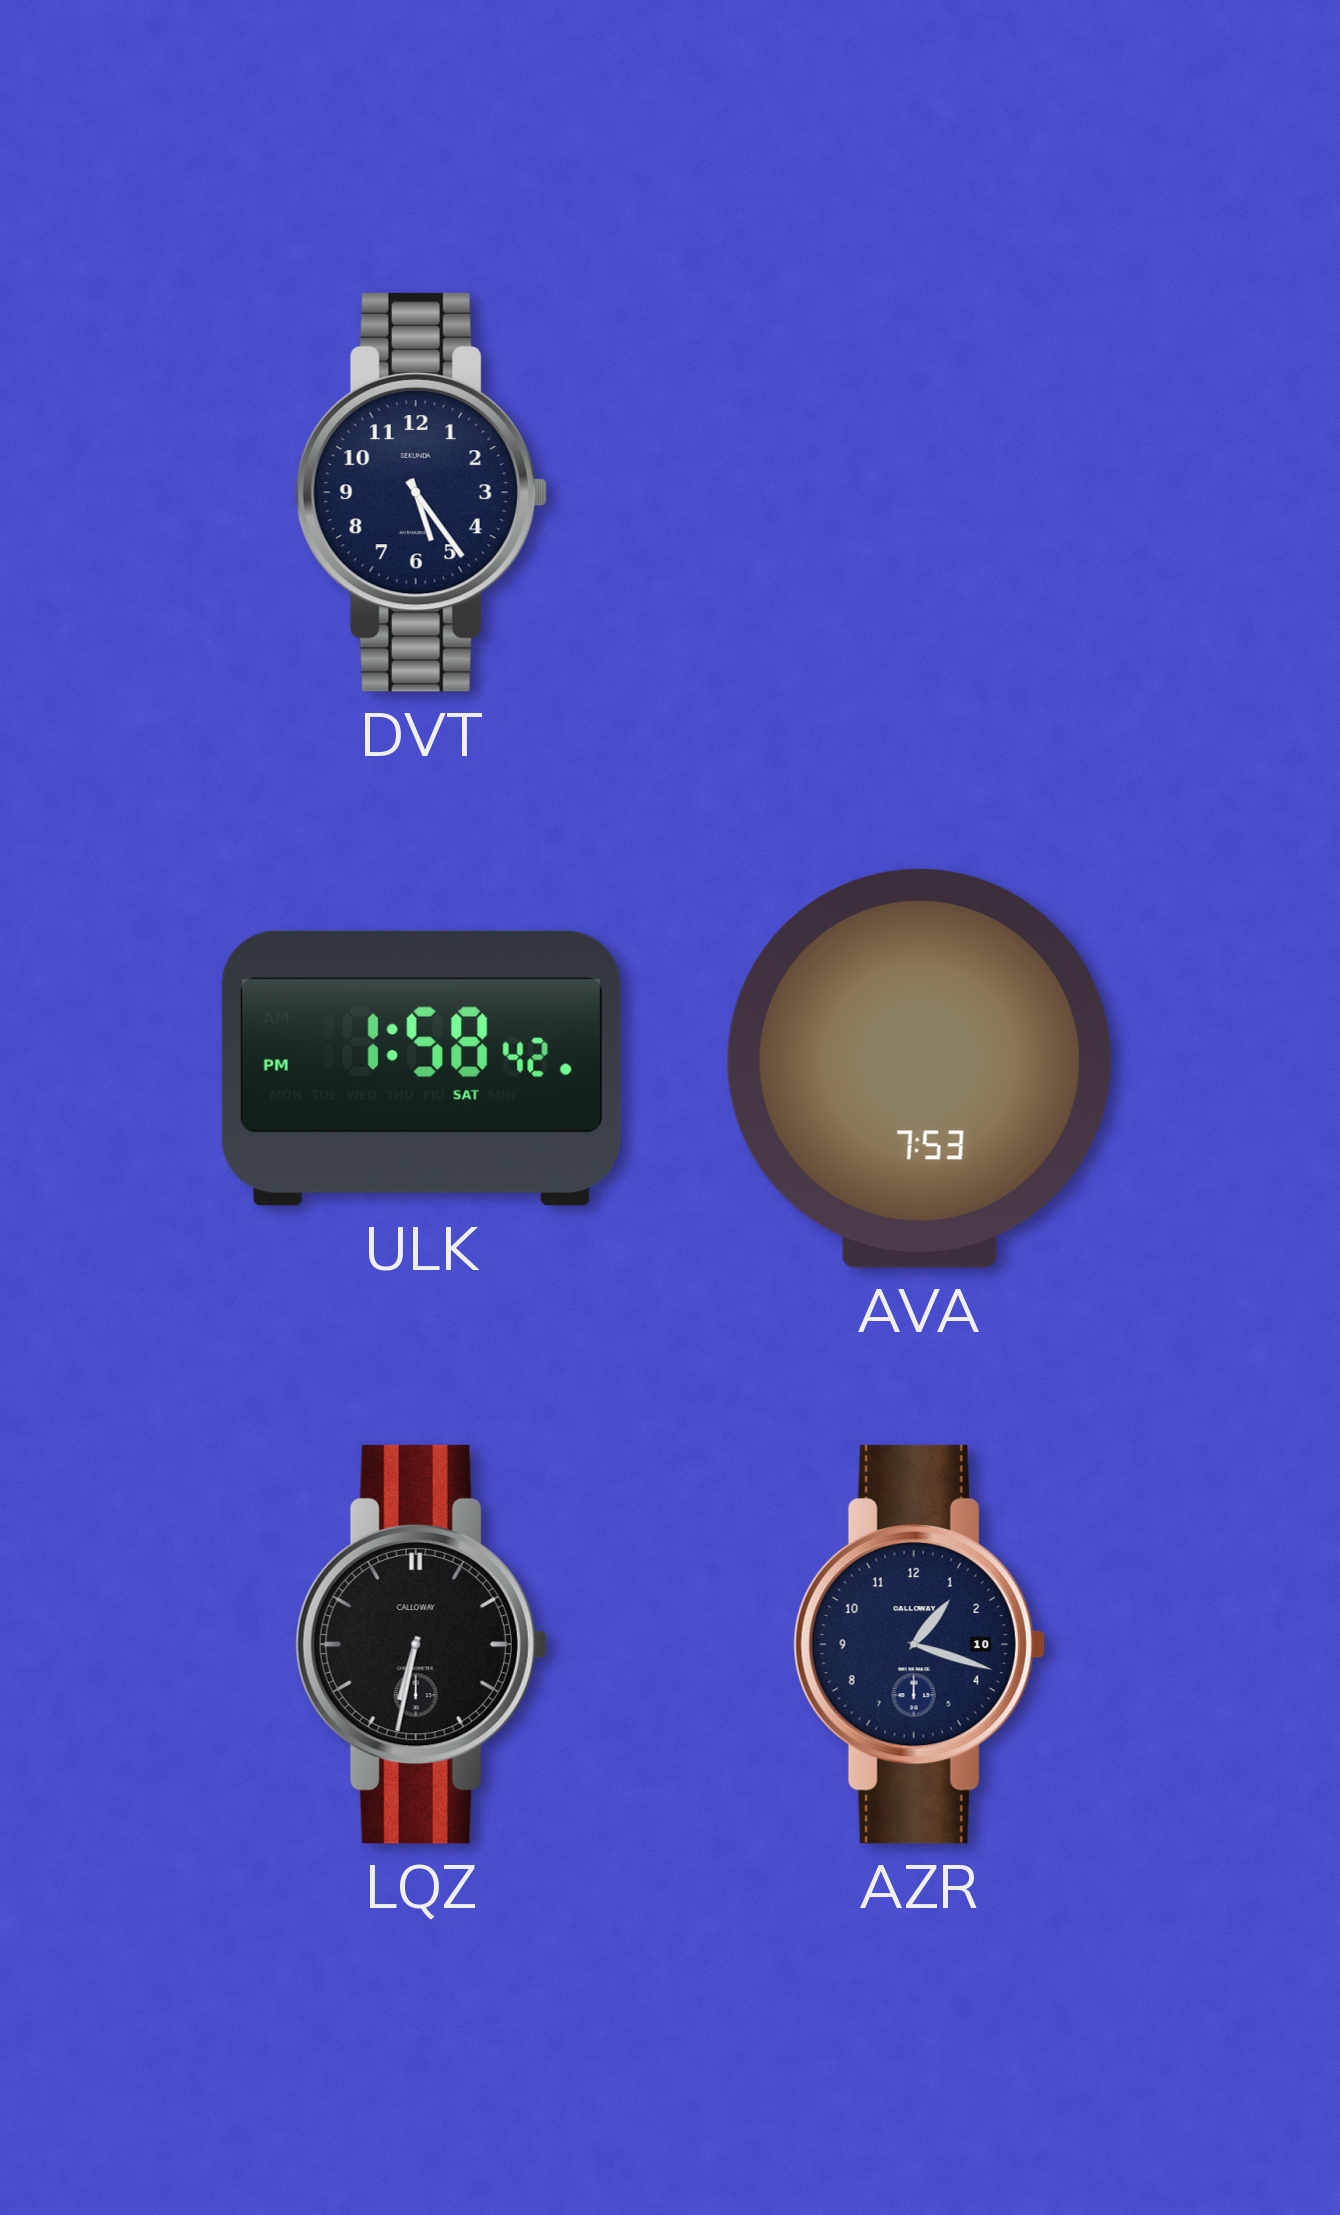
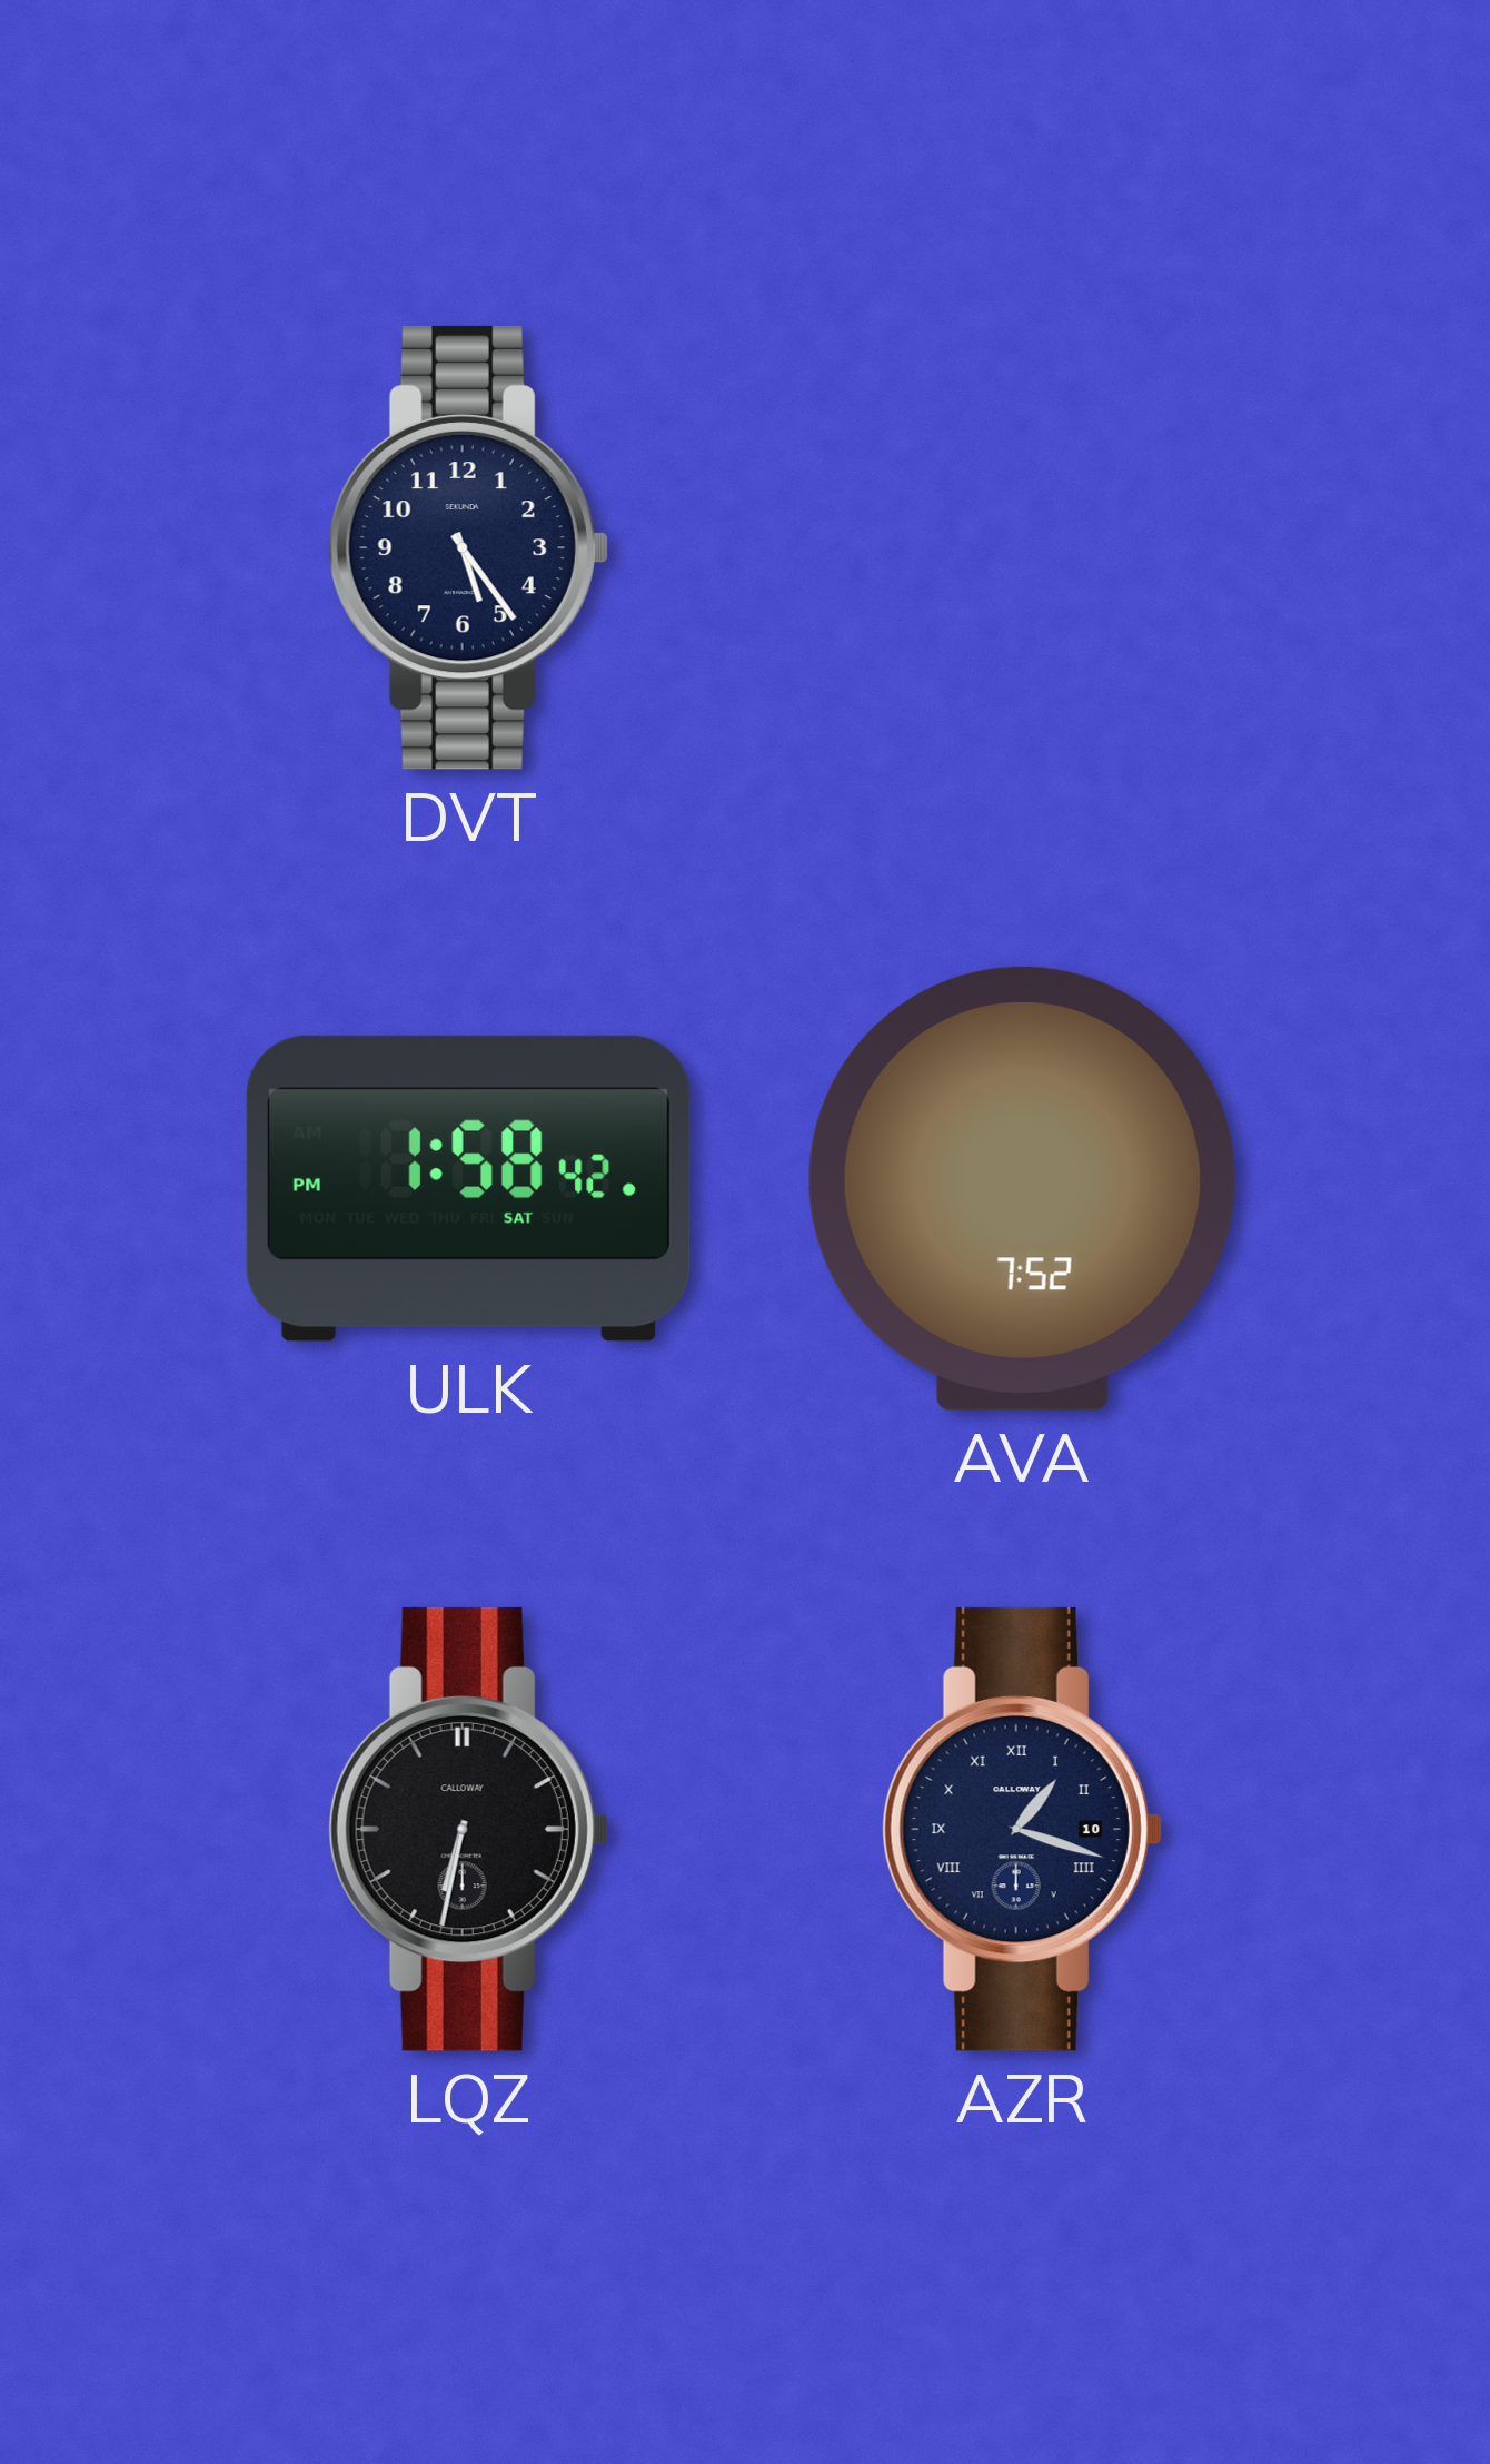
AVA: 7:53 -> 7:52
AZR numerals: Arabic -> Roman
